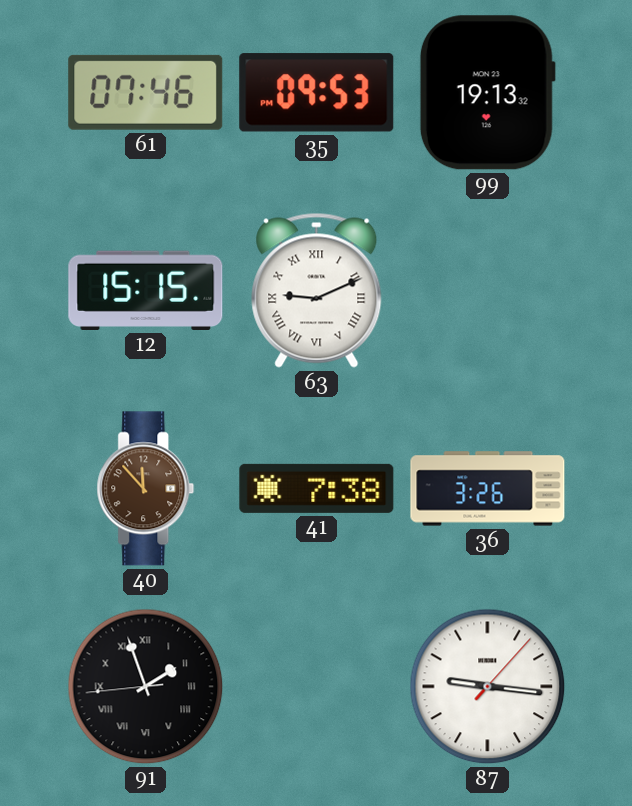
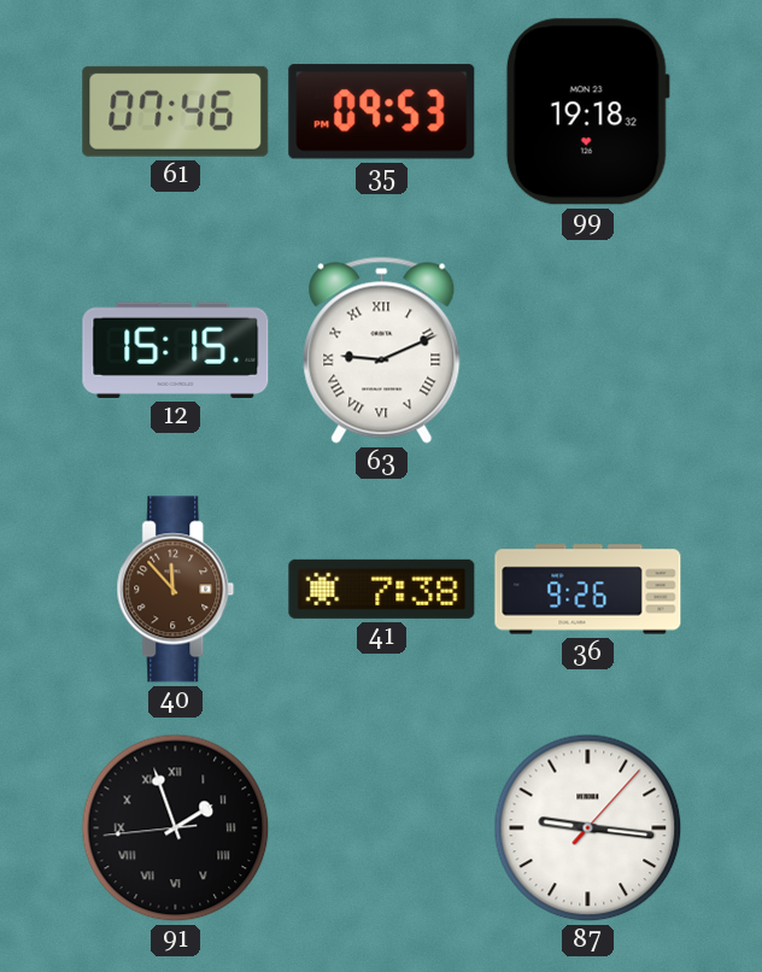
99: 19:13 -> 19:18
36: 3:26 -> 9:26
